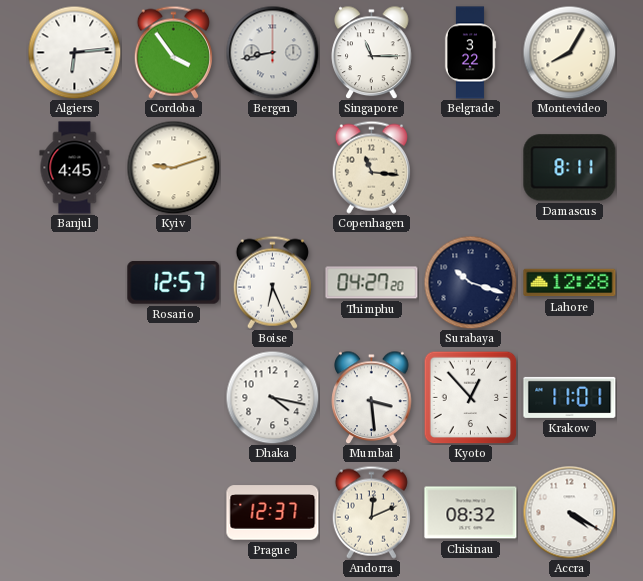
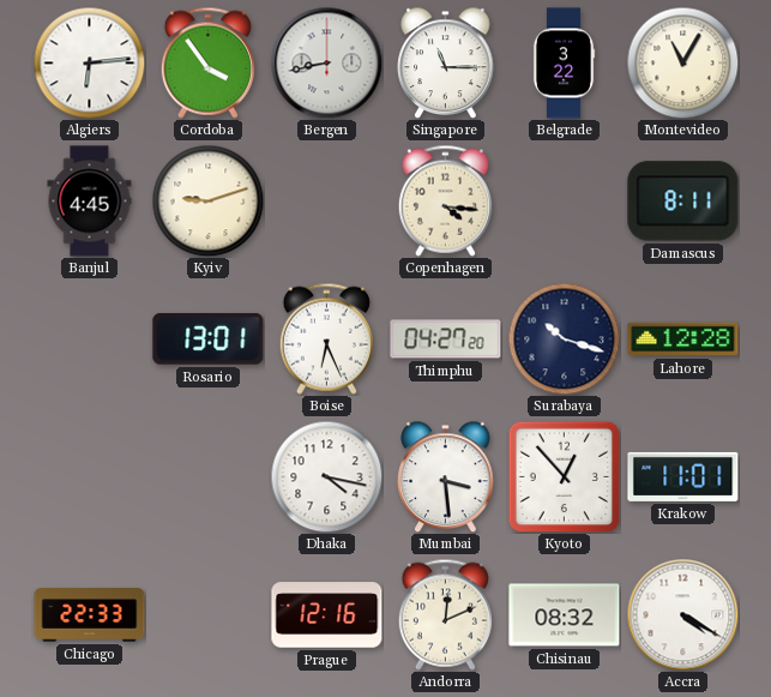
Montevideo: 8:05 -> 11:05
Copenhagen: 11:16 -> 4:16
Rosario: 12:57 -> 13:01
Chicago: none -> 22:33
Prague: 12:37 -> 12:16
